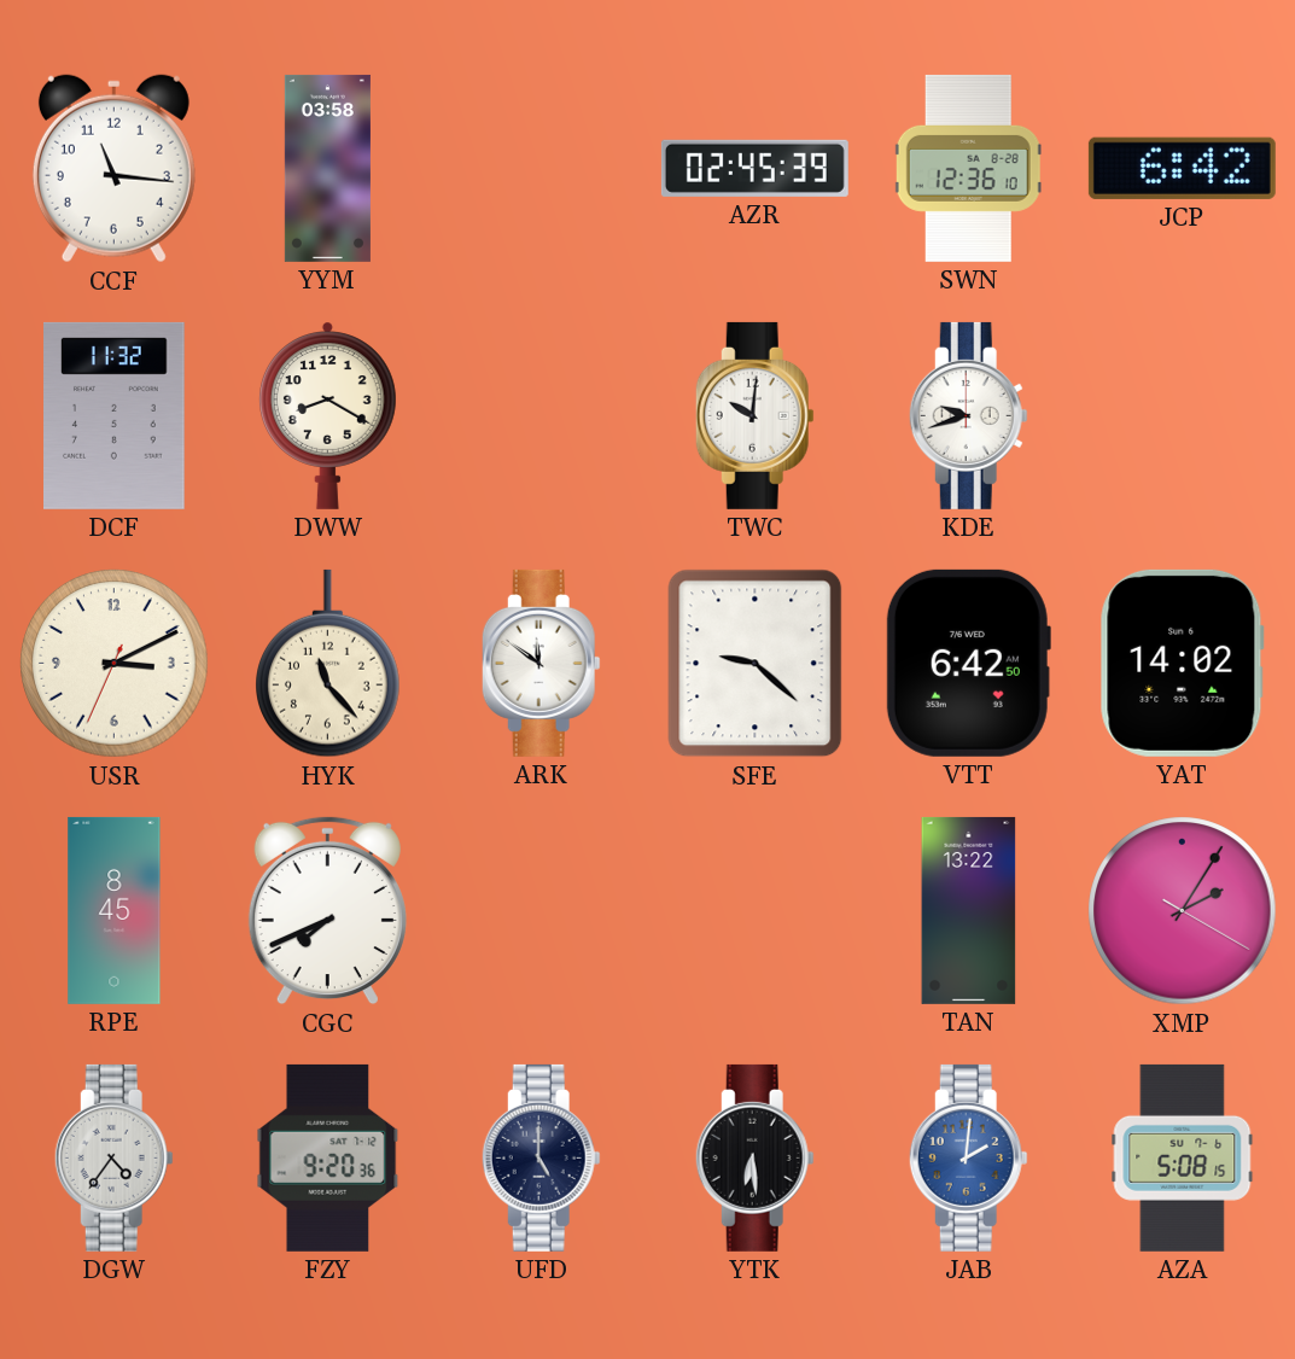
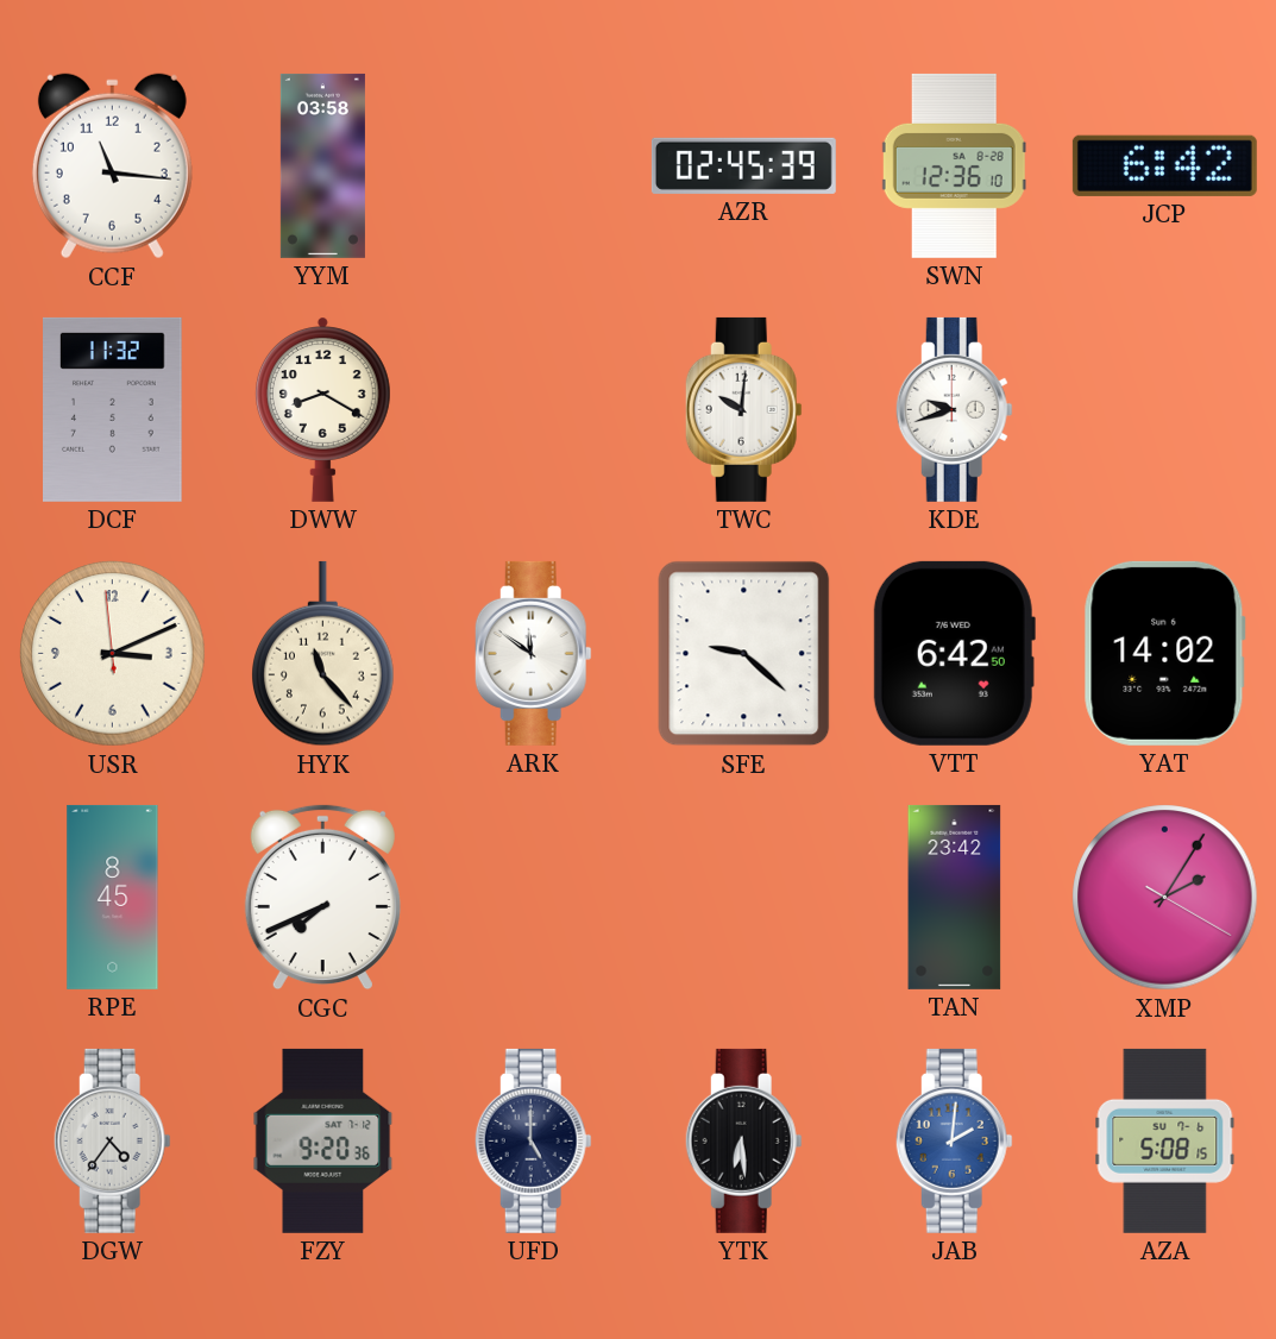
USR: 3:10:34 -> 3:10:59
TAN: 13:22 -> 23:42
